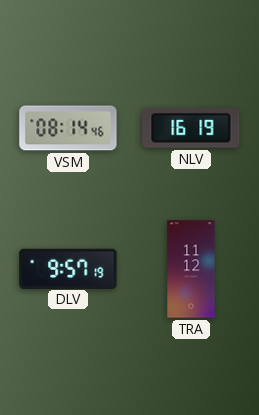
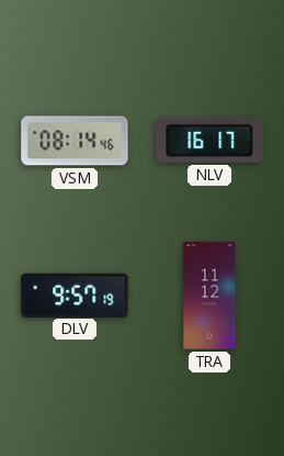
NLV: 16:19 -> 16:17
